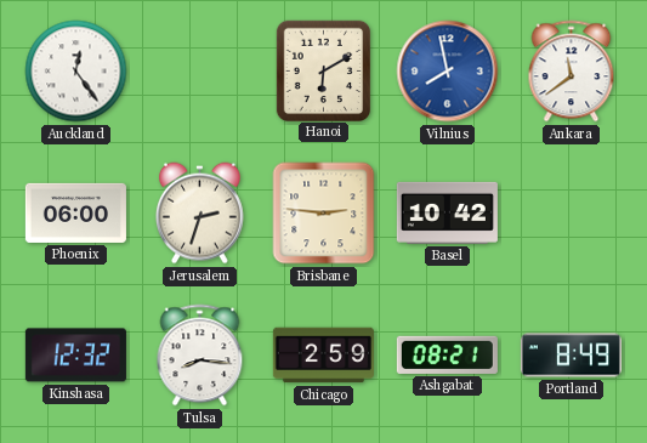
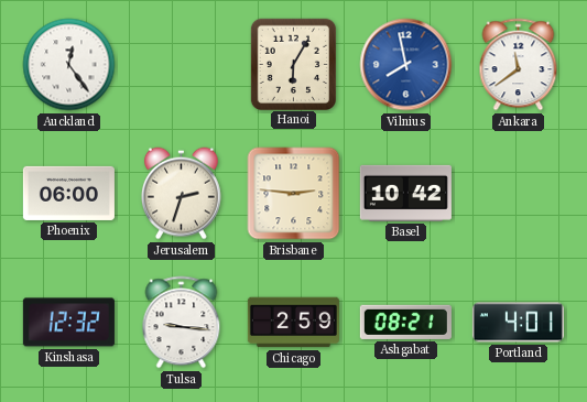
Hanoi: 6:10 -> 6:05
Tulsa: 8:16 -> 9:16
Portland: 8:49 -> 4:01
